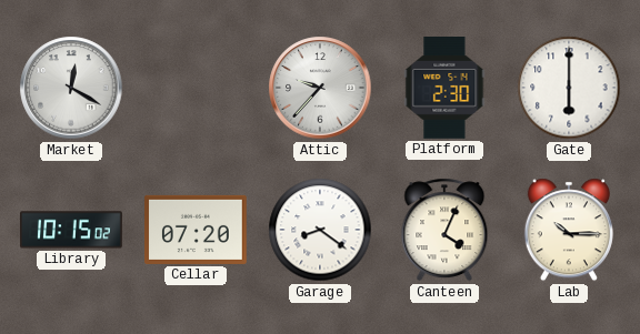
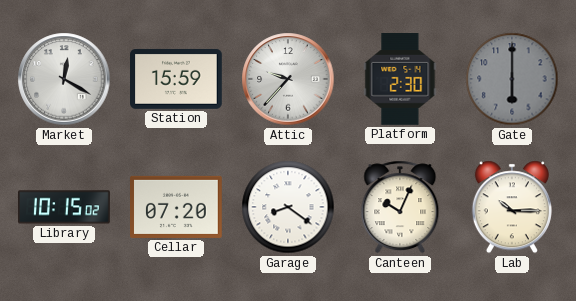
Station: none -> 15:59
Gate dial: white -> grey
Canteen: 4:04 -> 10:04
